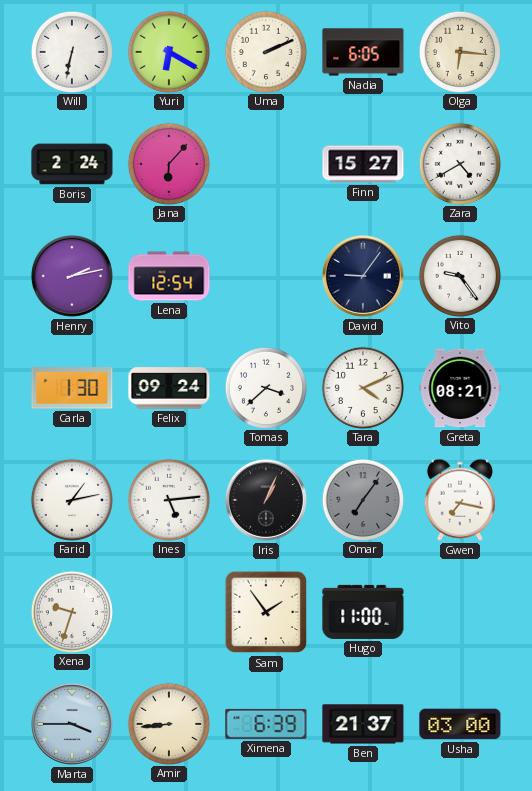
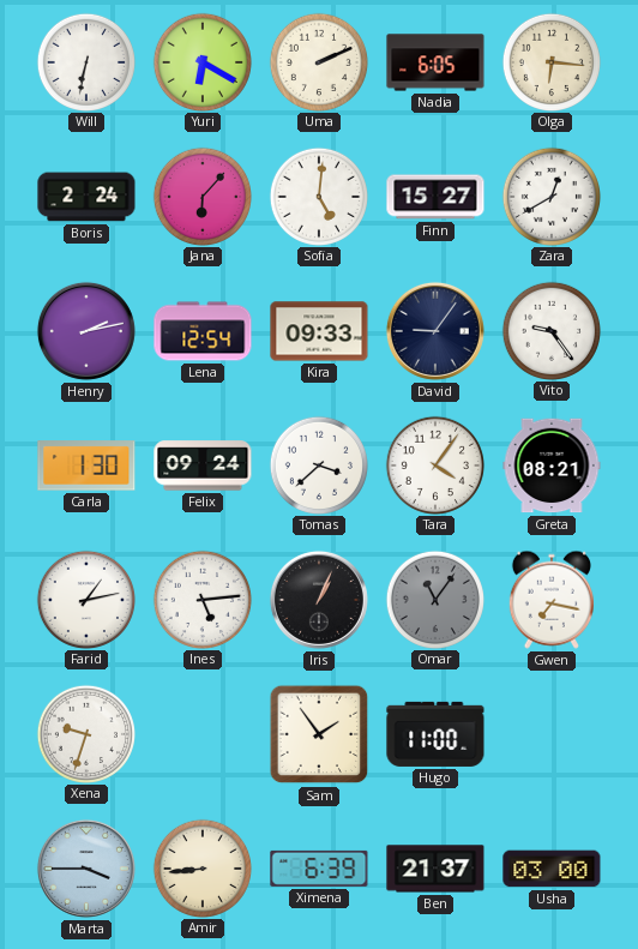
Sofia: none -> 5:01
Zara: 4:40 -> 12:40
Kira: none -> 09:33
Tara: 4:11 -> 4:06
Omar: 7:06 -> 11:06
